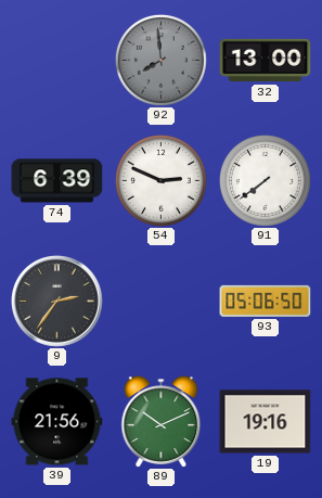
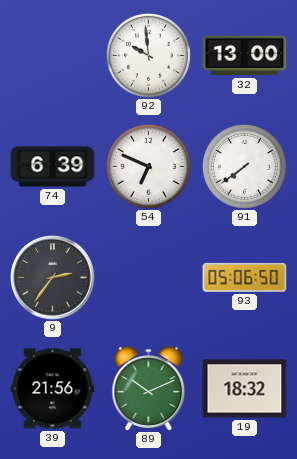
92: 7:59 -> 9:59
92 dial: grey -> white
54: 2:49 -> 6:49
19: 19:16 -> 18:32
